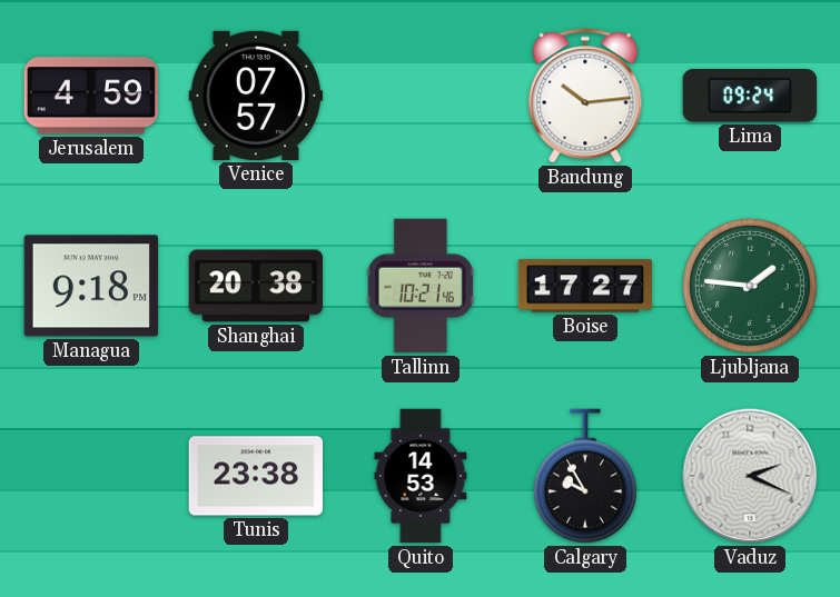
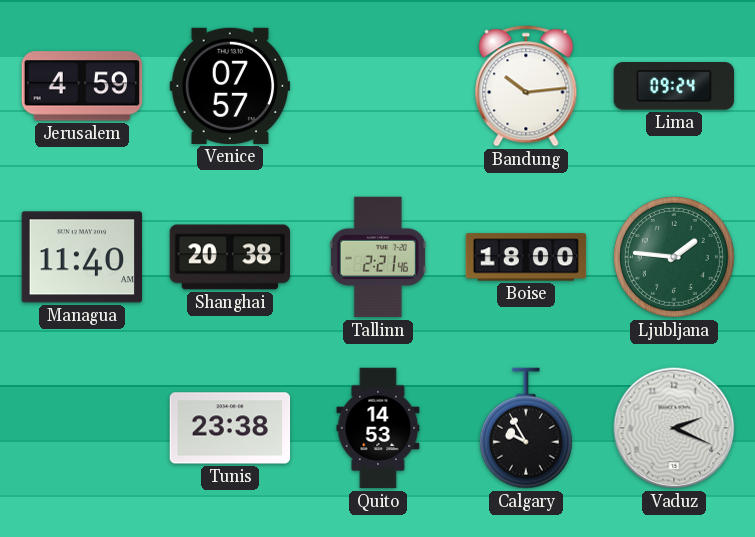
Managua: 9:18 -> 11:40
Tallinn: 10:21 -> 2:21
Boise: 17:27 -> 18:00
